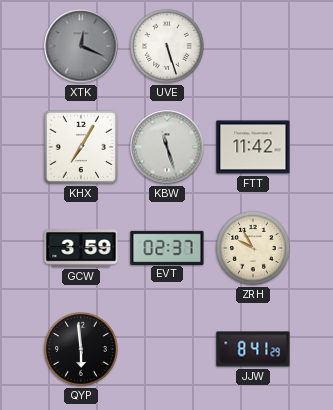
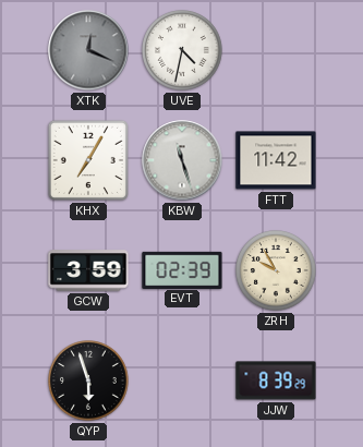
UVE: 5:27 -> 4:32
EVT: 02:37 -> 02:39
QYP: 5:59 -> 5:57
JJW: 8:41 -> 8:39
